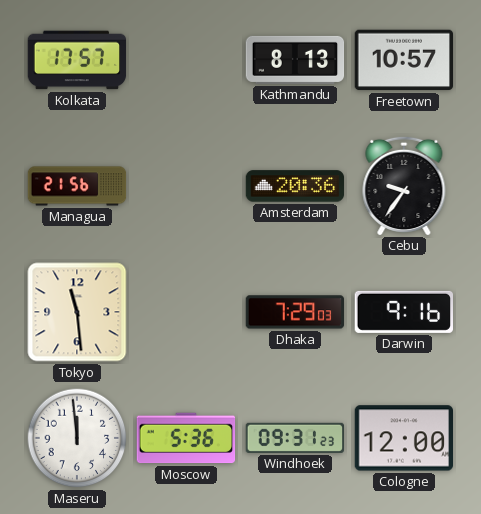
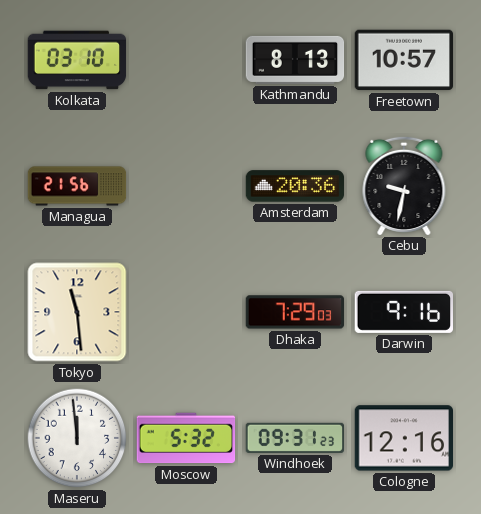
Kolkata: 17:57 -> 03:10
Cebu: 9:36 -> 9:32
Moscow: 5:36 -> 5:32
Cologne: 12:00 -> 12:16
